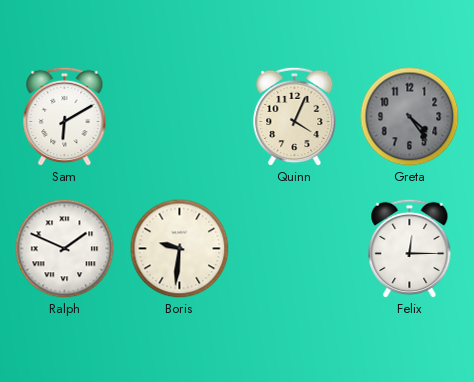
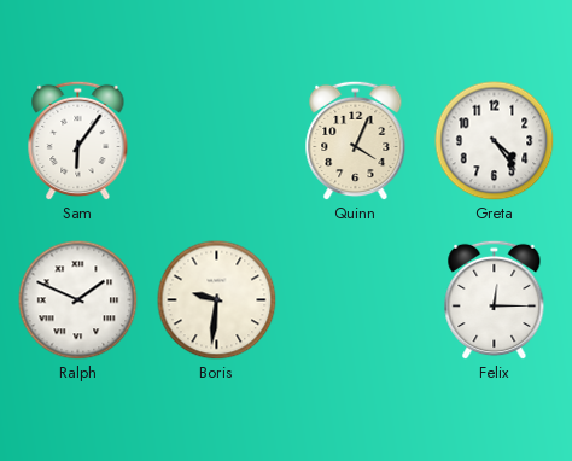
Sam: 6:10 -> 6:06
Greta dial: grey -> white
